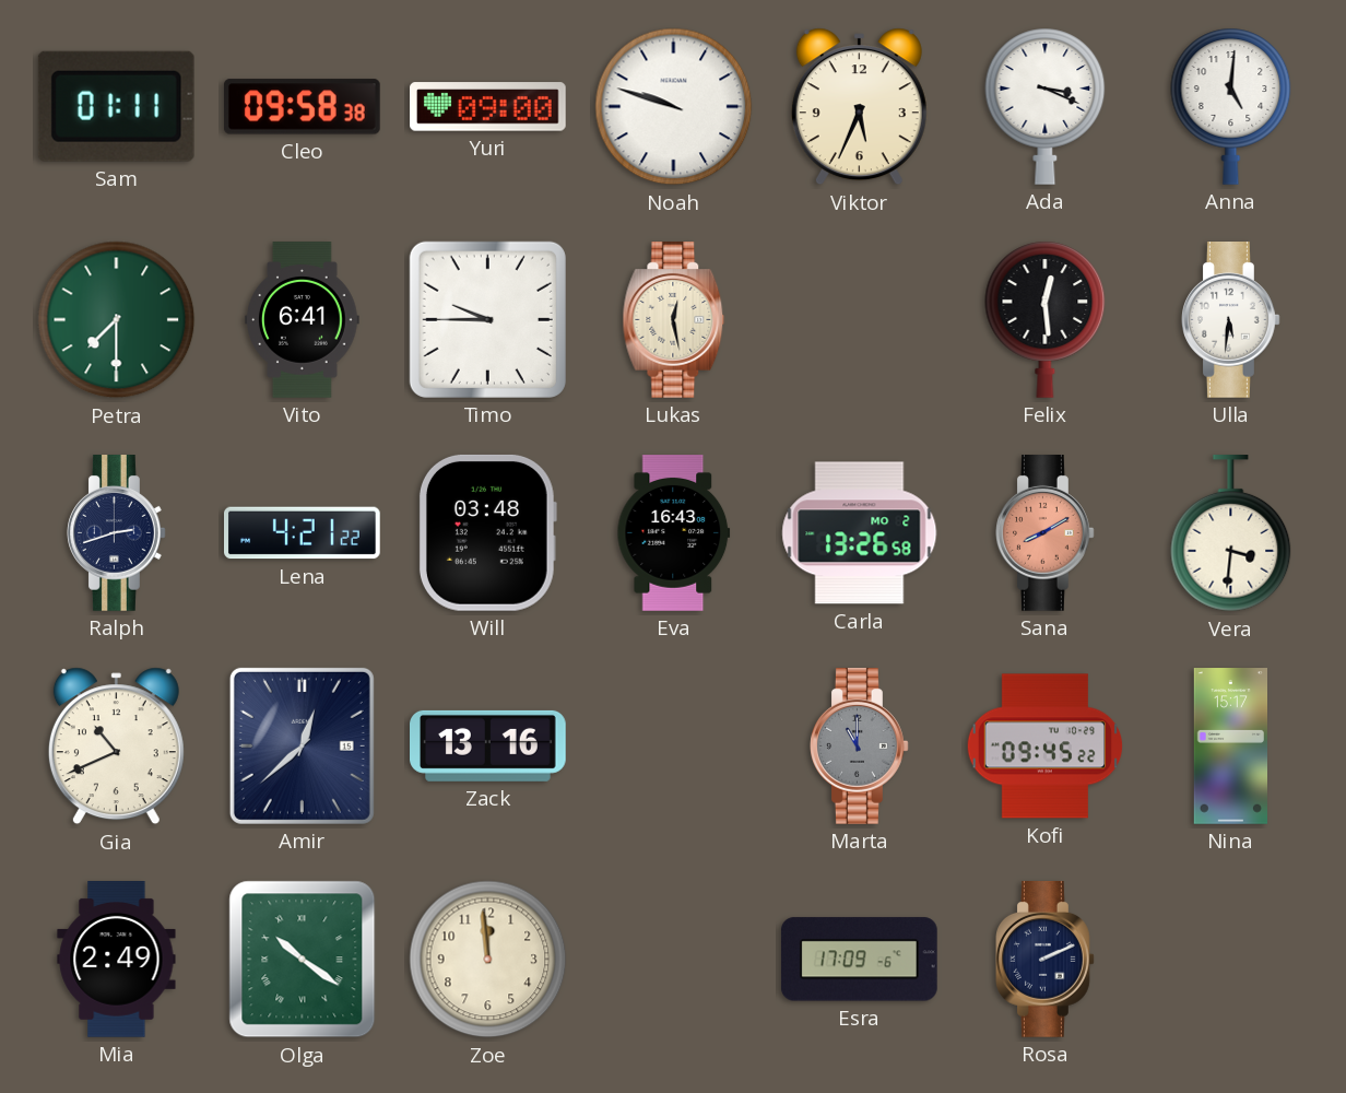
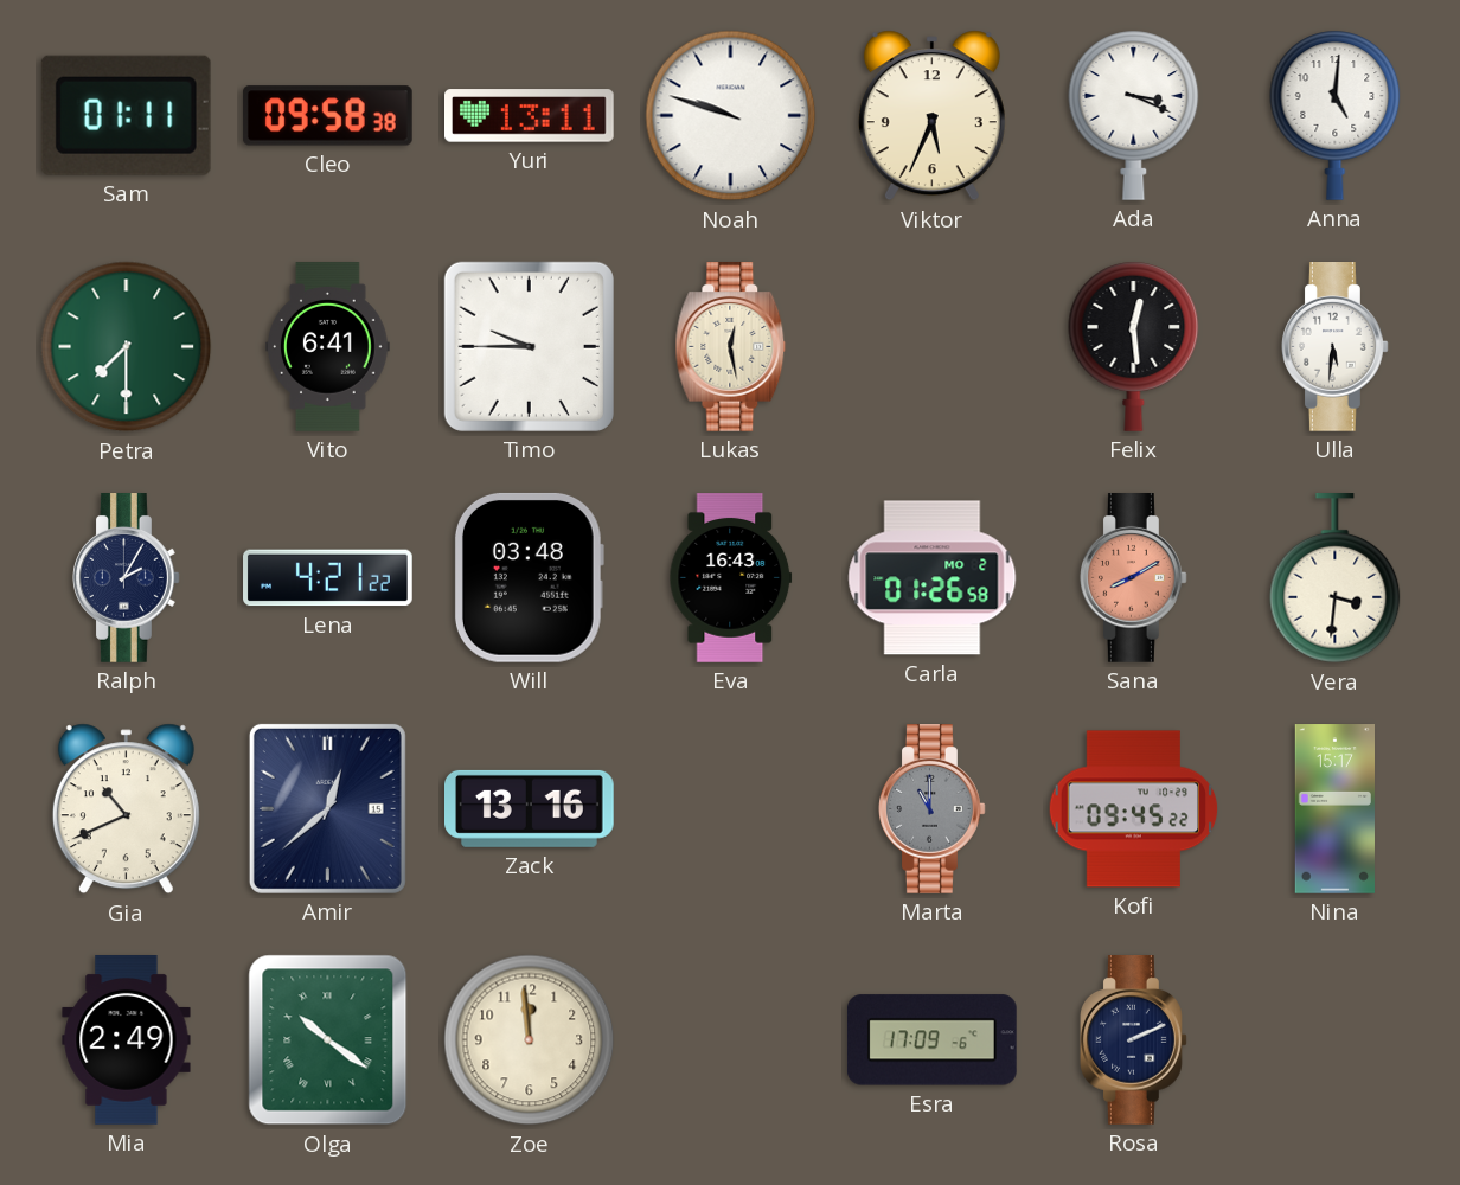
Yuri: 09:00 -> 13:11
Ralph: 2:42 -> 2:05
Carla: 13:26 -> 01:26
